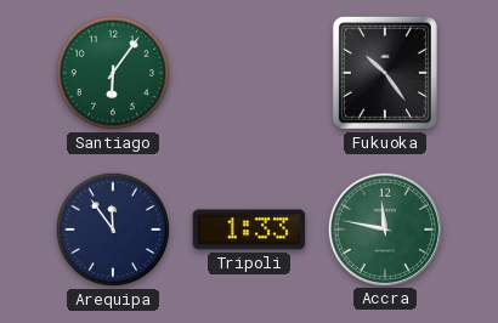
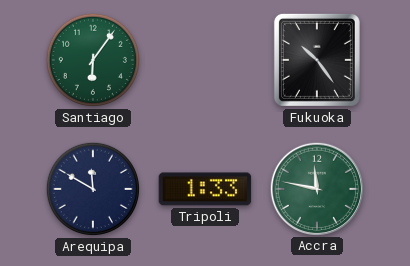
Arequipa: 11:54 -> 11:50
